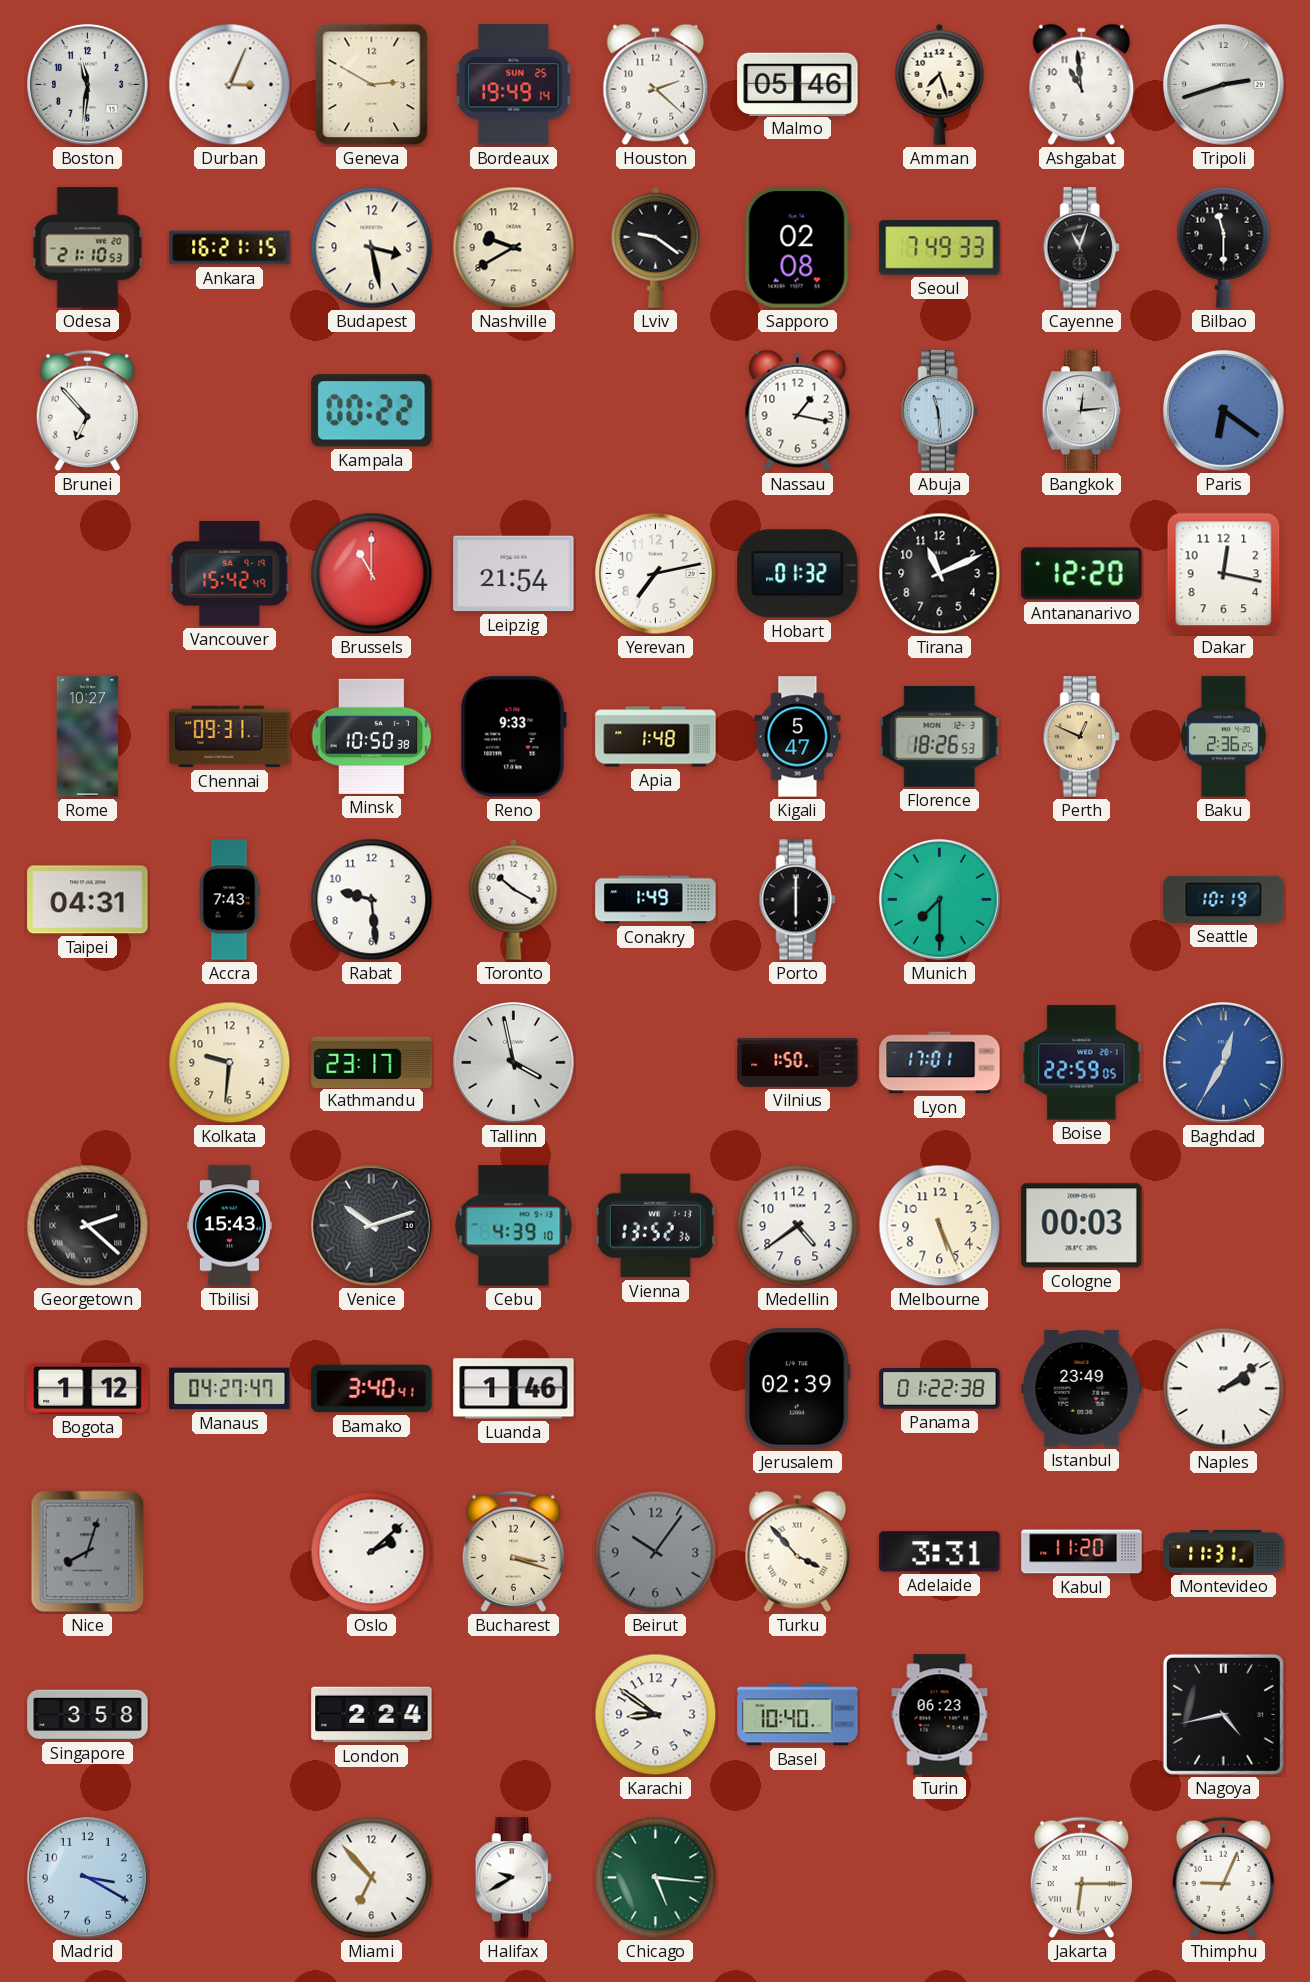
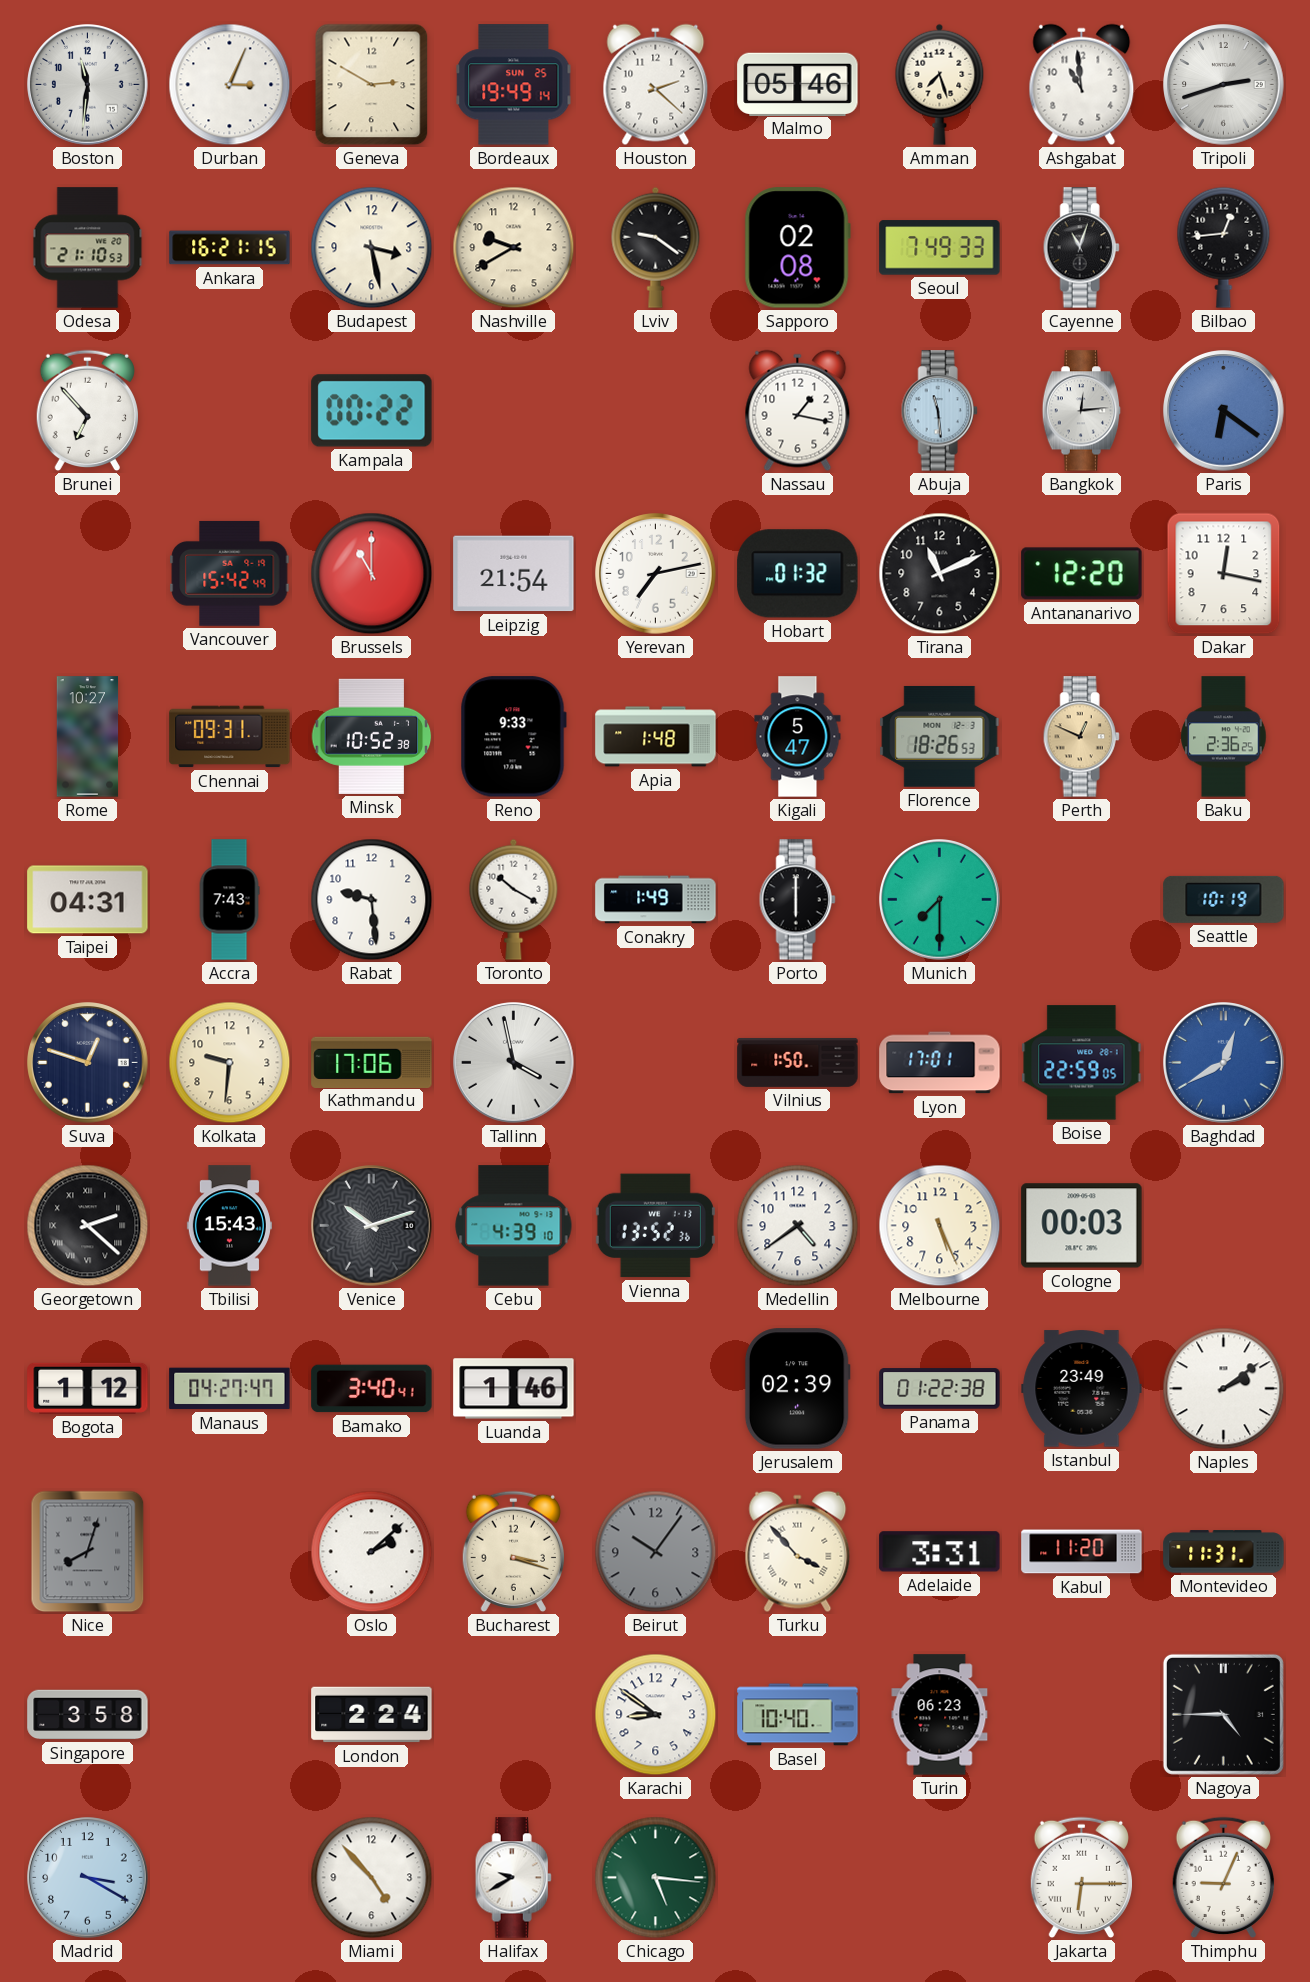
Bilbao: 11:30 -> 12:44
Minsk: 10:50 -> 10:52
Suva: none -> 12:48
Kathmandu: 23:17 -> 17:06
Baghdad: 12:35 -> 12:40
Nagoya: 4:43 -> 4:45
Miami: 6:53 -> 4:53
